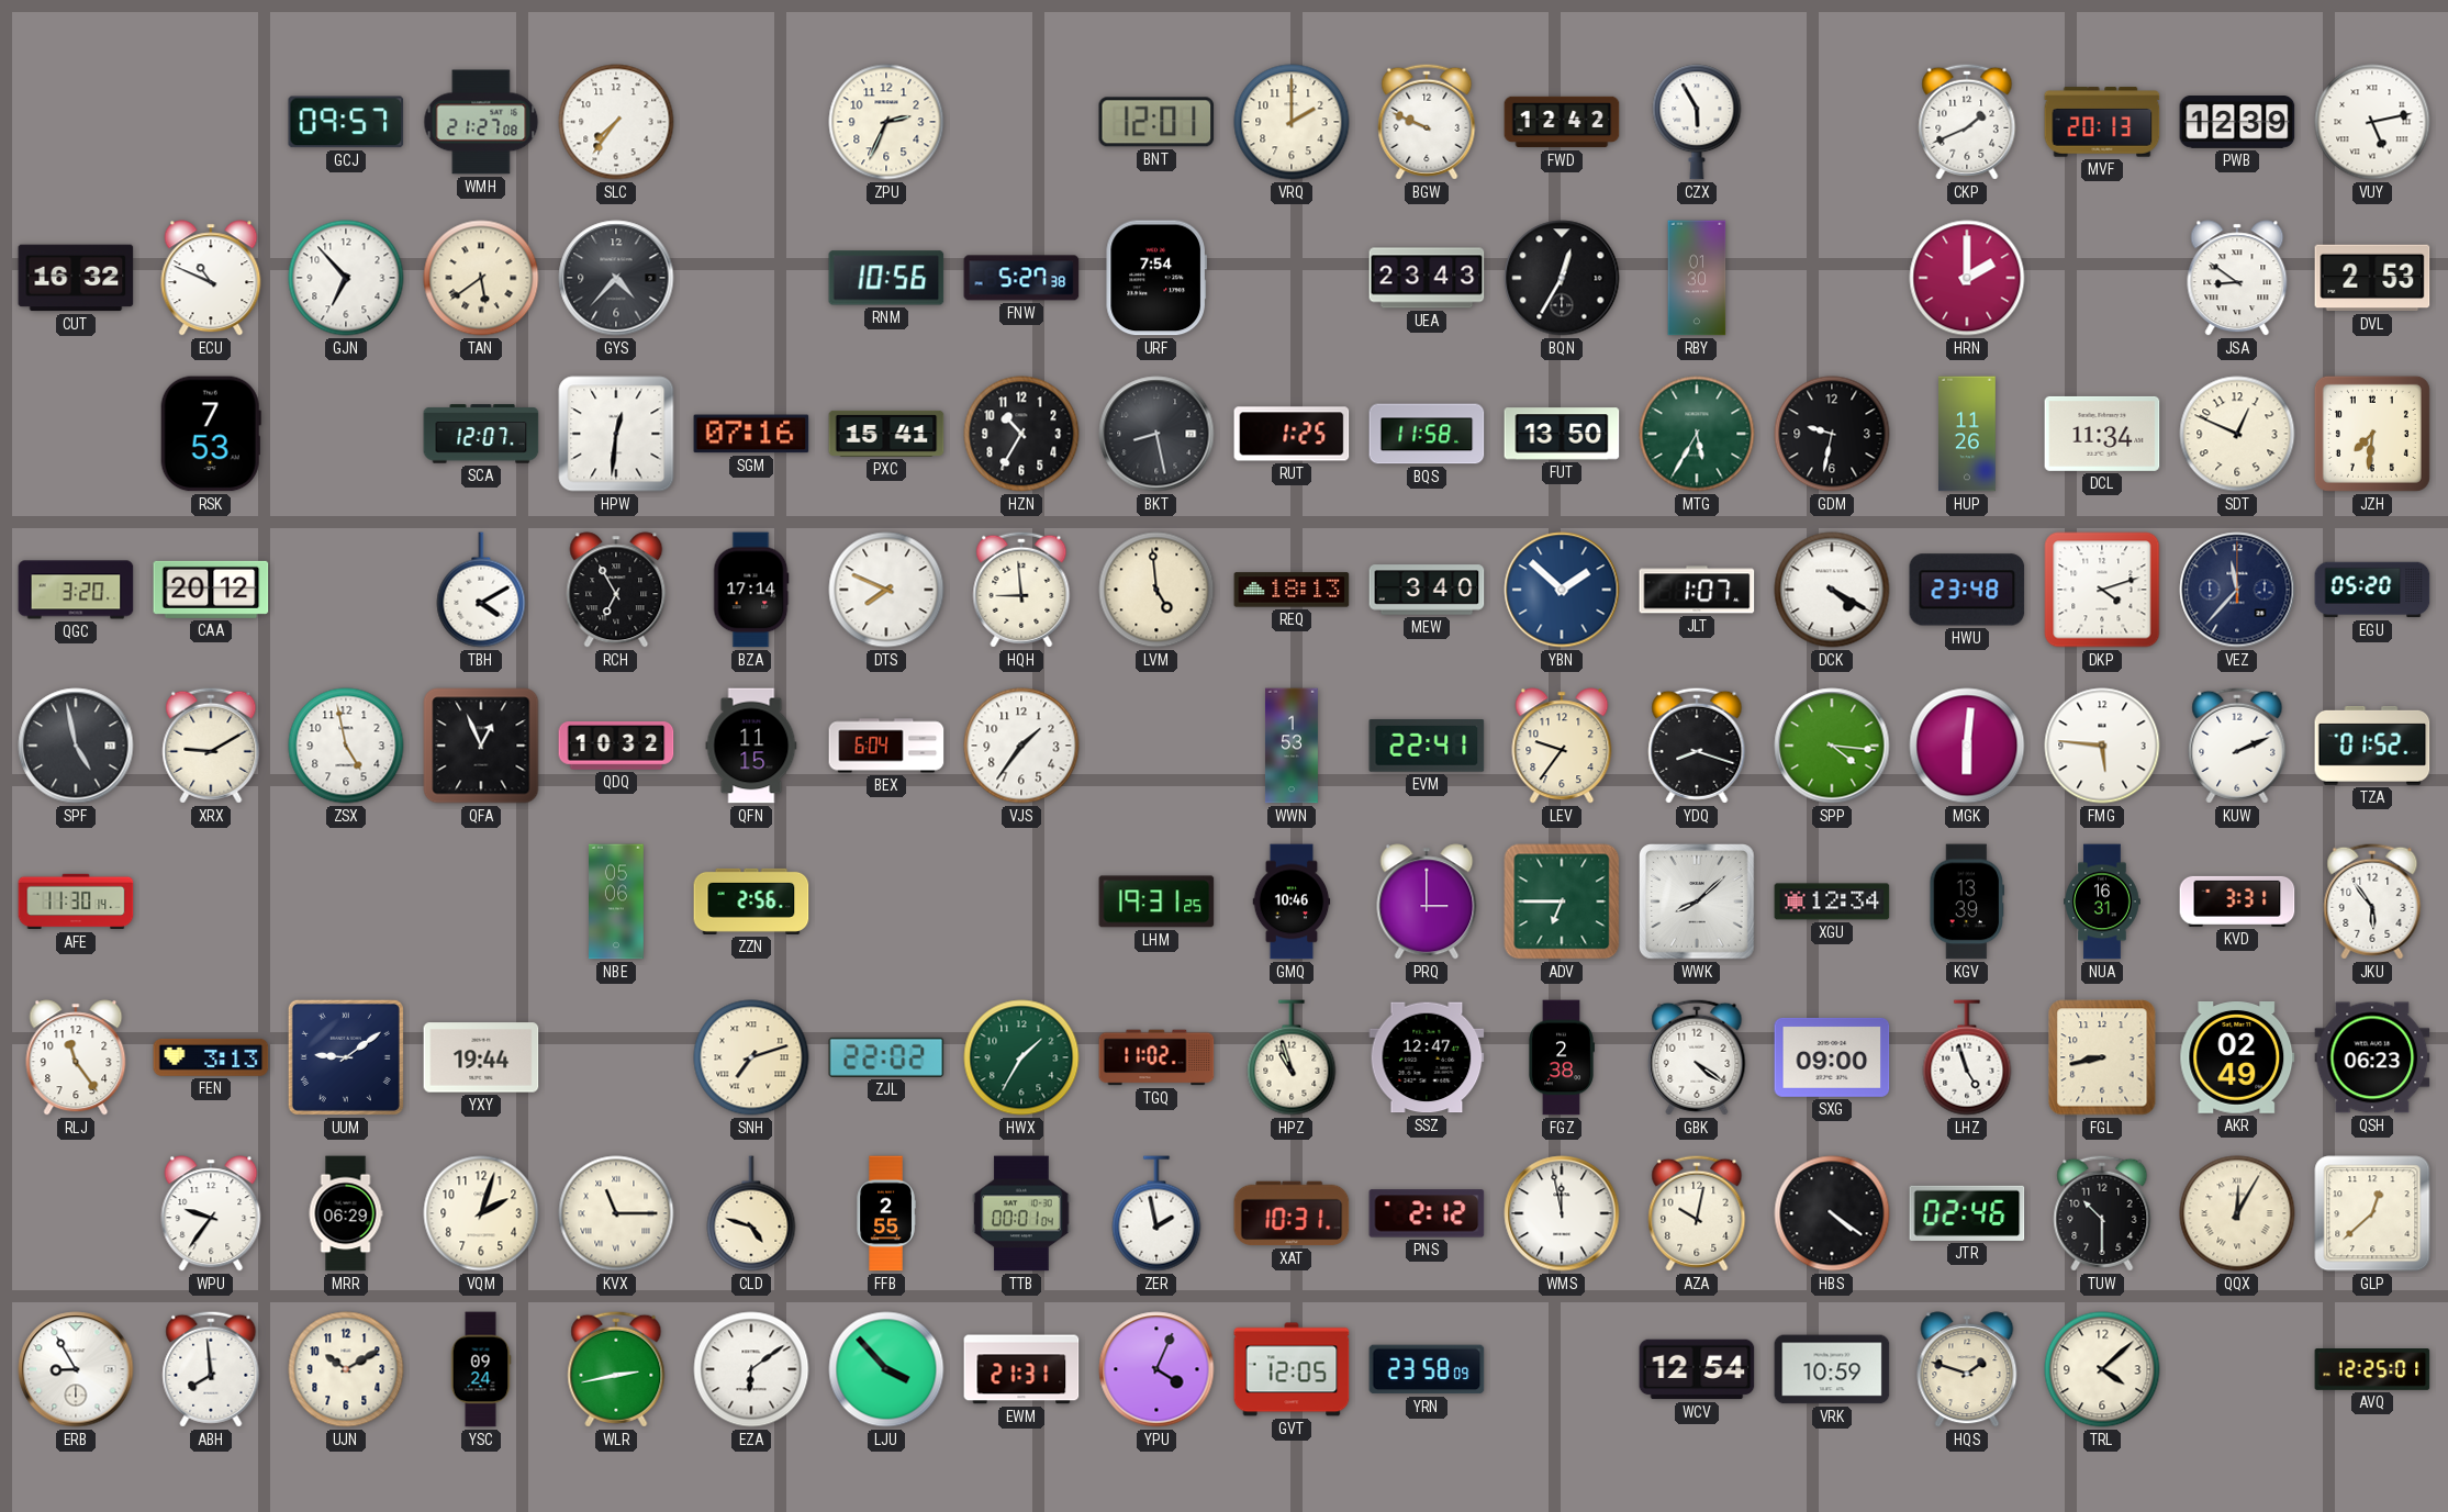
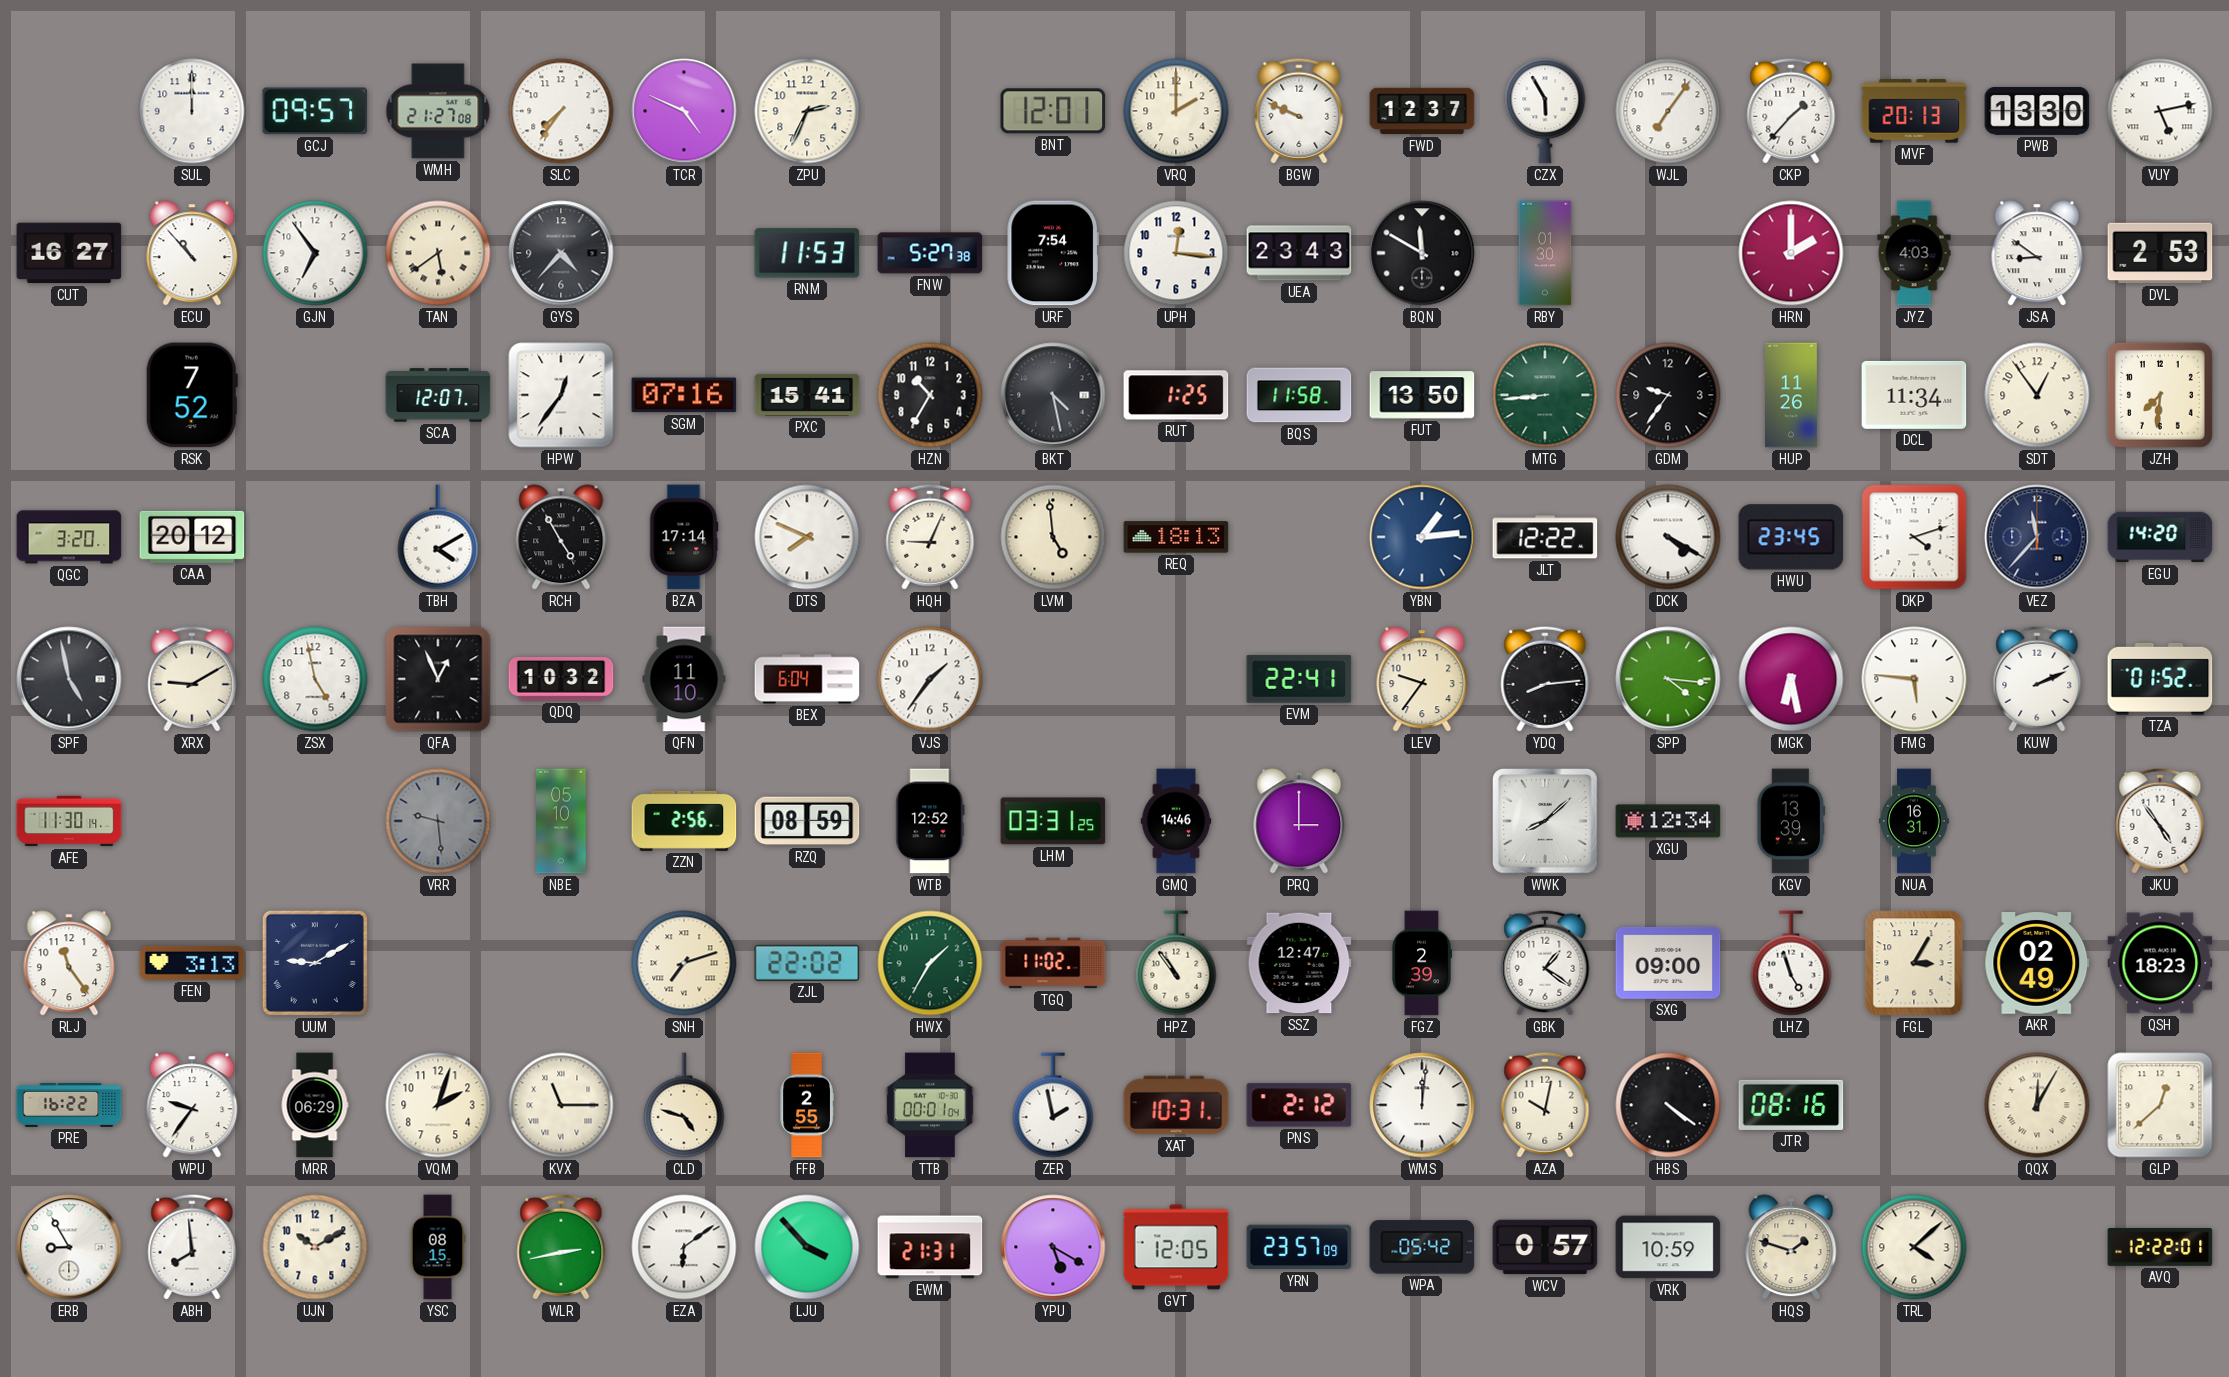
SUL: none -> 12:00
TCR: none -> 4:49
FWD: 12:42 -> 12:37
WJL: none -> 7:06
CKP: 1:41 -> 1:37
PWB: 12:39 -> 13:30
CUT: 16:32 -> 16:27
ECU: 10:49 -> 10:53
GJN: 6:53 -> 6:54
RNM: 10:56 -> 11:53
UPH: none -> 12:16
BQN: 12:35 -> 11:50
JYZ: none -> 4:03
RSK: 7:53 -> 7:52
HPW: 12:31 -> 12:36
BKT: 8:28 -> 4:28
MTG: 5:35 -> 8:44
GDM: 9:32 -> 9:36
SDT: 12:49 -> 12:54
RCH: 6:55 -> 4:55
HQH: 8:59 -> 9:04
MEW: 3:40 -> none
YBN: 1:52 -> 1:14
JLT: 1:07 -> 12:22
HWU: 23:48 -> 23:45
EGU: 05:20 -> 14:20
QFN: 11:15 -> 11:10
WWN: 1:53 -> none
YDQ: 8:18 -> 8:14
MGK: 6:01 -> 6:28
VRR: none -> 9:29
NBE: 05:06 -> 05:10
RZQ: none -> 08:59
WTB: none -> 12:52
LHM: 19:31 -> 03:31
GMQ: 10:46 -> 14:46
ADV: 6:45 -> none
KVD: 3:31 -> none
JKU: 5:54 -> 4:54
UUM: 9:09 -> 9:10
YXY: 19:44 -> none
HPZ: 10:57 -> 10:54
FGZ: 2:38 -> 2:39
GBK: 4:21 -> 1:21
FGL: 8:43 -> 3:05
QSH: 06:23 -> 18:23
PRE: none -> 16:22
WMS: 11:58 -> 12:01
JTR: 02:46 -> 08:16
TUW: 10:30 -> none
YSC: 09:24 -> 08:15
YPU: 4:04 -> 5:20
YRN: 23:58 -> 23:57
WPA: none -> 05:42
WCV: 12:54 -> 0:57
AVQ: 12:25 -> 12:22
